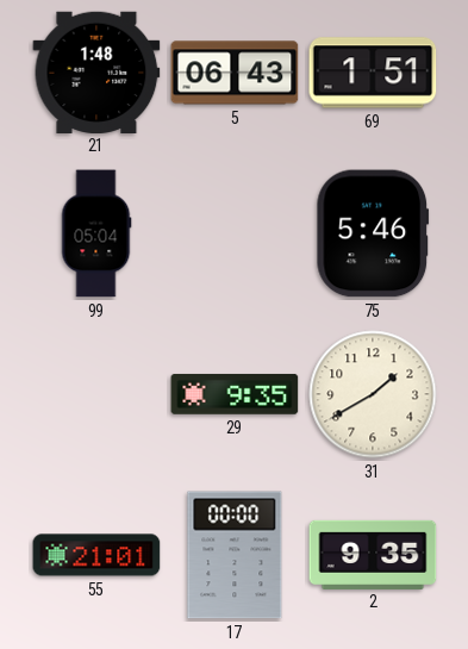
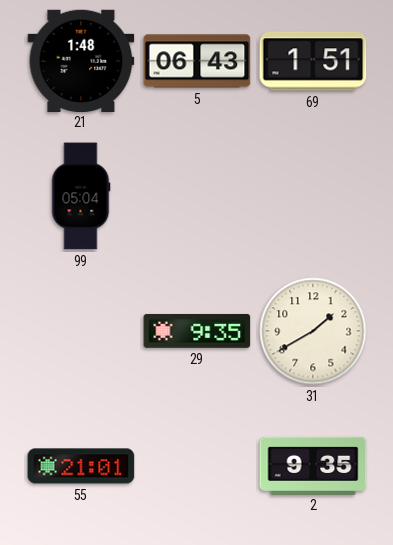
75: 5:46 -> none
17: 00:00 -> none
